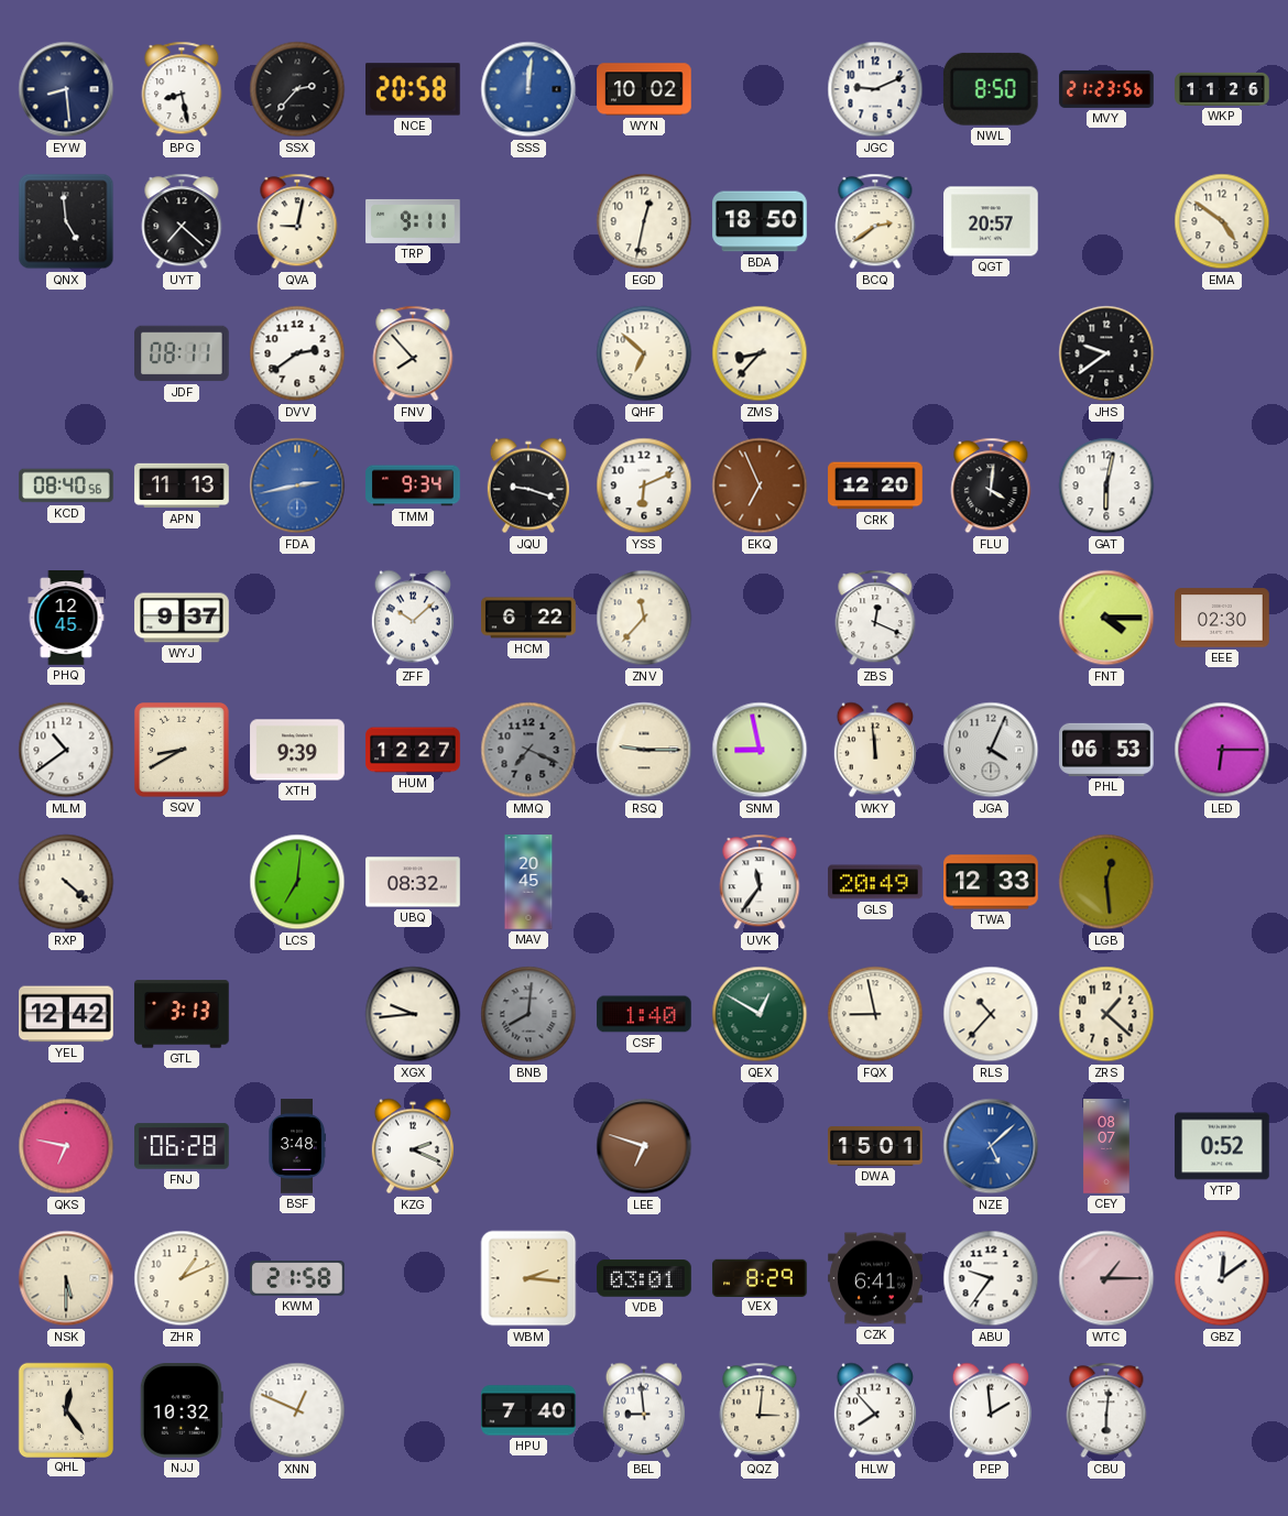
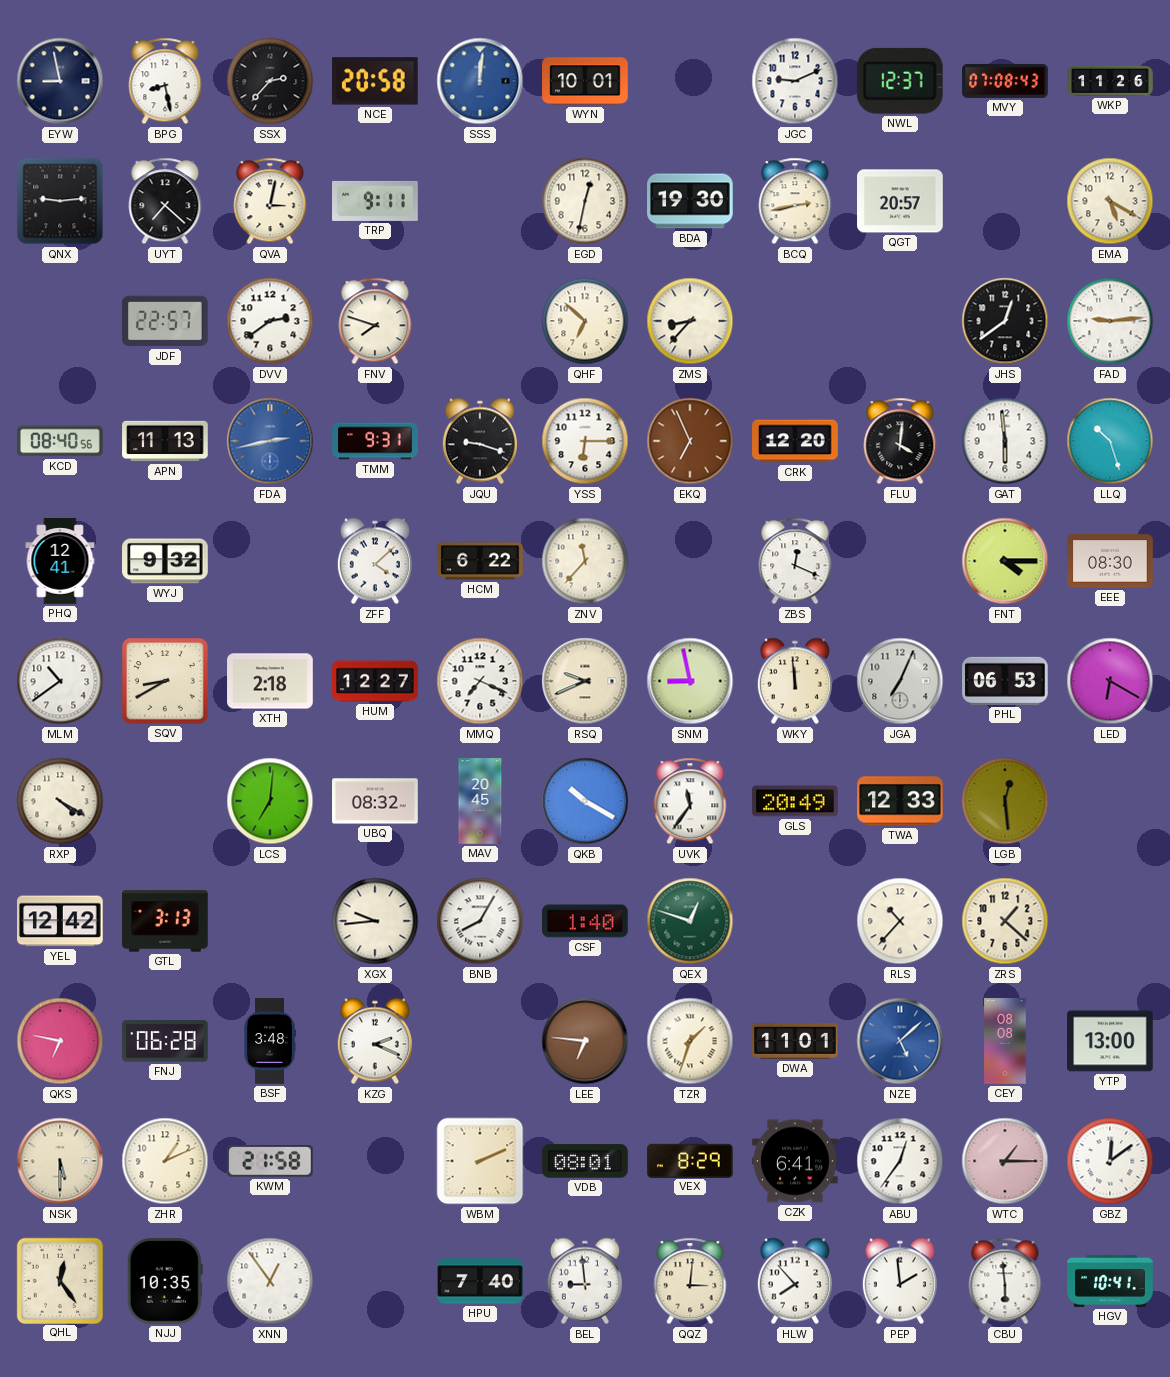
EYW: 8:29 -> 8:58
WYN: 10:02 -> 10:01
NWL: 8:50 -> 12:37
MVY: 21:23 -> 07:08
QNX: 4:59 -> 9:14
QVA: 9:02 -> 3:02
BDA: 18:50 -> 19:30
BCQ: 2:39 -> 2:43
EMA: 4:51 -> 5:20
JDF: 08:11 -> 22:57
FNV: 7:53 -> 7:48
JHS: 9:39 -> 12:39
FAD: none -> 9:14
TMM: 9:34 -> 9:31
YSS: 6:11 -> 6:15
GAT: 6:02 -> 5:59
LLQ: none -> 10:27
PHQ: 12:45 -> 12:41
WYJ: 9:37 -> 9:32
ZFF: 10:08 -> 4:08
EEE: 02:30 -> 08:30
XTH: 9:39 -> 2:18
MMQ dial: grey -> white
RSQ: 9:15 -> 9:41
JGA: 4:04 -> 7:04
LED: 6:15 -> 6:20
RXP: 4:22 -> 4:20
QKB: none -> 10:20
BNB: 8:01 -> 8:05
BNB dial: grey -> white
QEX: 12:50 -> 12:48
FQX: 8:58 -> none
LEE: 6:48 -> 6:46
TZR: none -> 1:33
DWA: 15:01 -> 11:01
CEY: 08:07 -> 08:08
YTP: 0:52 -> 13:00
WBM: 2:16 -> 2:11
VDB: 03:01 -> 08:01
ABU: 9:36 -> 12:36
NJJ: 10:32 -> 10:35
XNN: 12:49 -> 12:54
CBU: 6:01 -> 5:59
HGV: none -> 10:41
